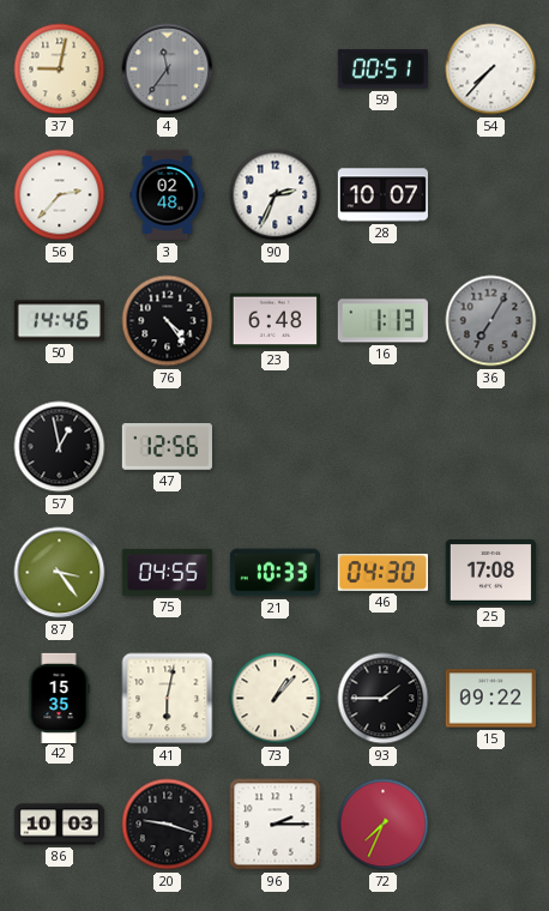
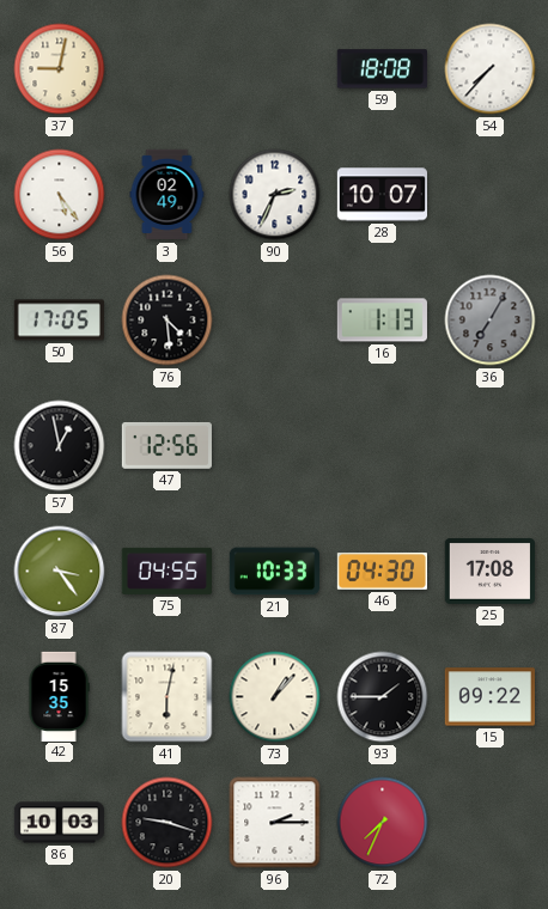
4: 11:36 -> none
59: 00:51 -> 18:08
56: 2:37 -> 5:24
3: 02:48 -> 02:49
50: 14:46 -> 17:05
76: 4:24 -> 4:29
23: 6:48 -> none
